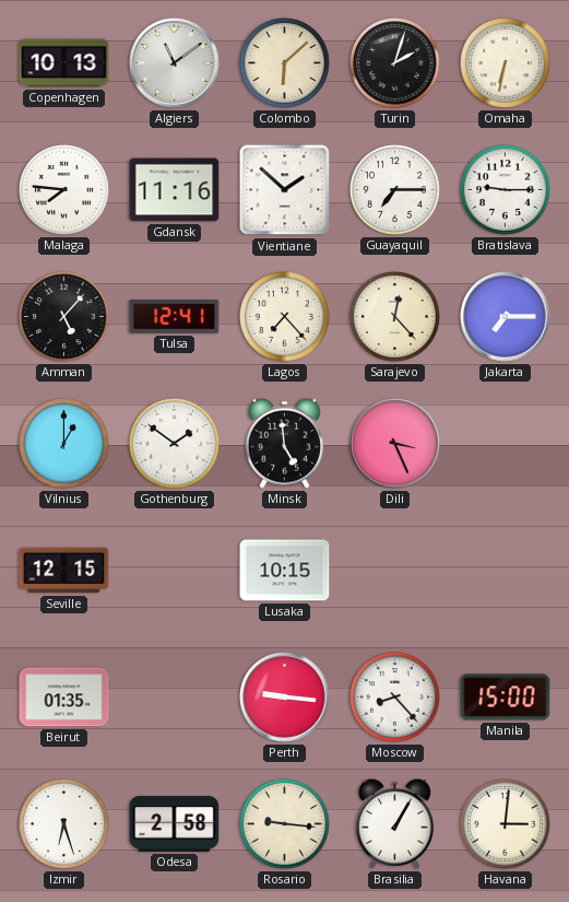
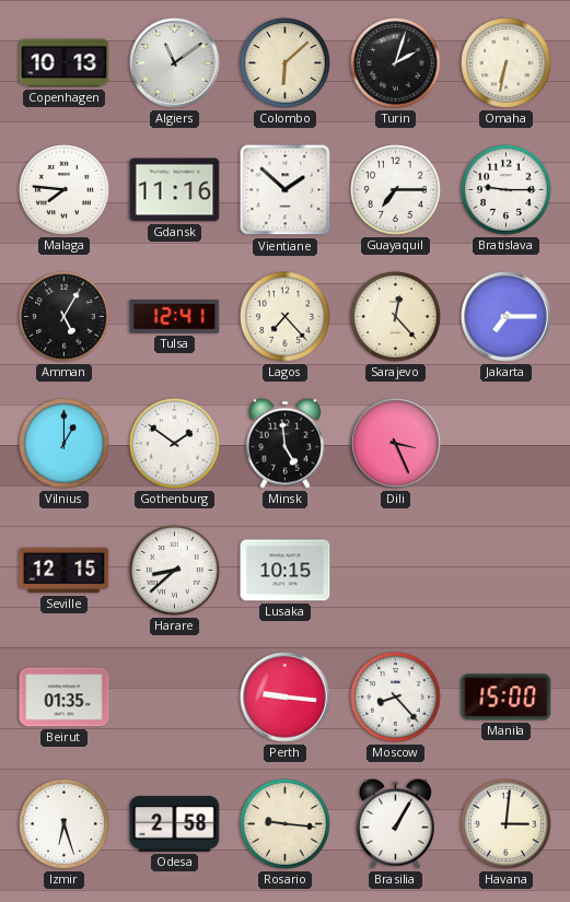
Amman: 5:07 -> 5:05
Harare: none -> 8:38
